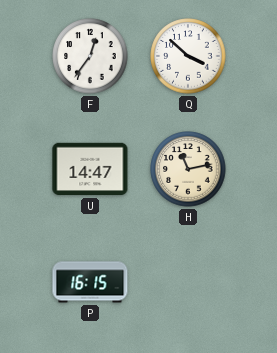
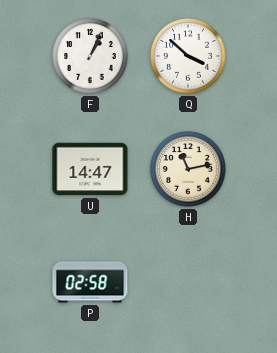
F: 12:36 -> 1:04
P: 16:15 -> 02:58
